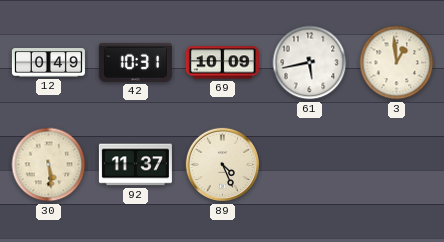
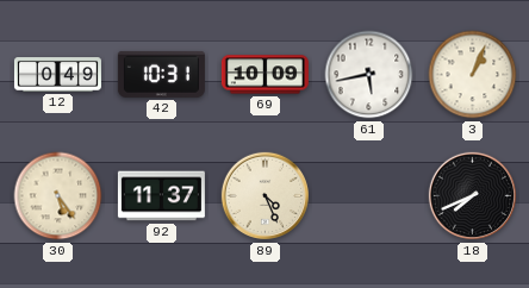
3: 12:59 -> 1:04
30: 5:29 -> 5:24
18: none -> 7:41
